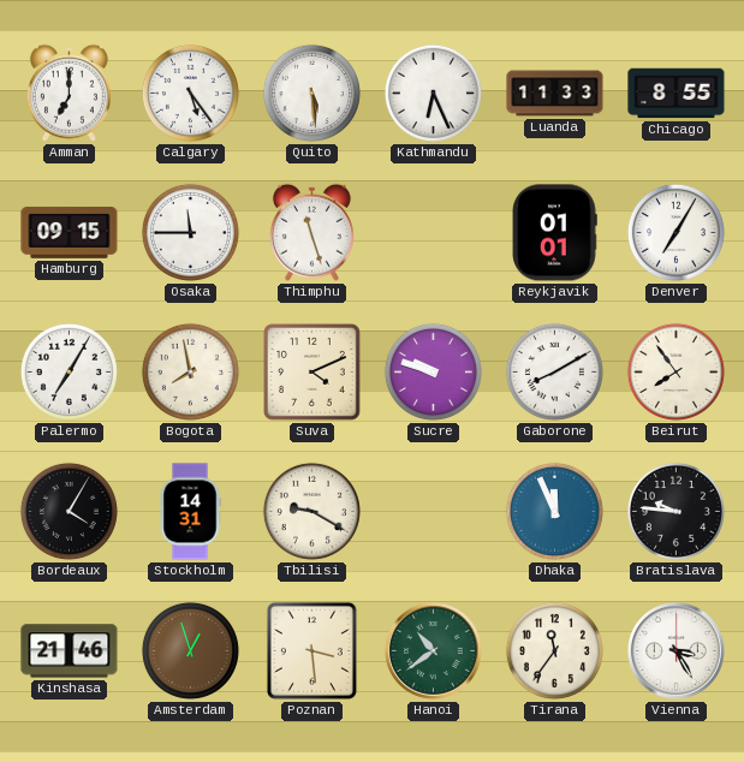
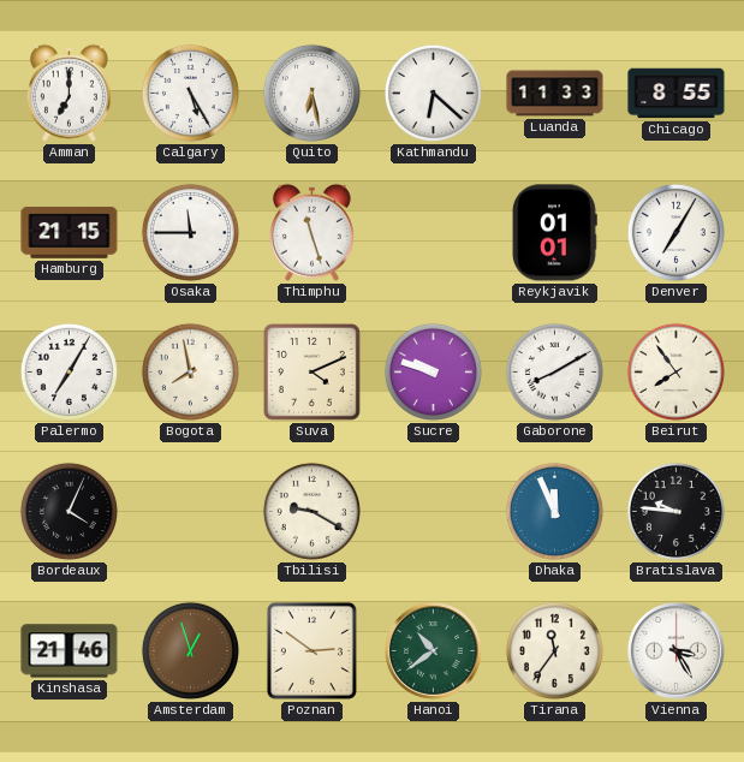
Calgary: 5:24 -> 5:25
Quito: 5:29 -> 6:28
Kathmandu: 6:26 -> 6:22
Hamburg: 09:15 -> 21:15
Bordeaux: 4:05 -> 4:04
Stockholm: 14:31 -> none
Poznan: 3:29 -> 2:51
